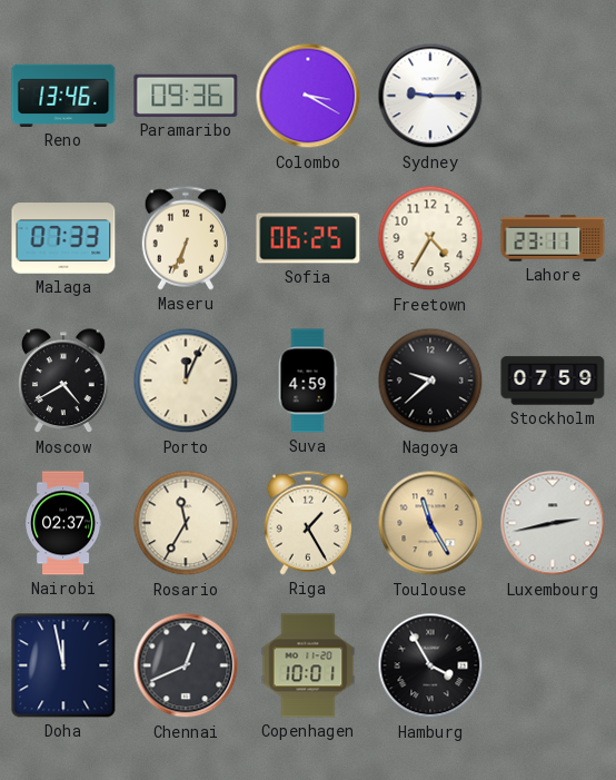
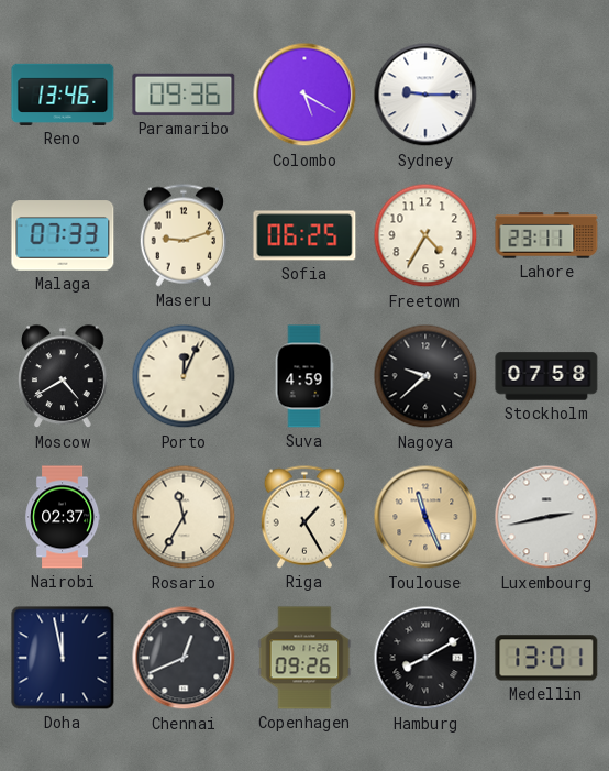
Colombo: 3:20 -> 5:20
Maseru: 6:34 -> 9:12
Stockholm: 07:59 -> 07:58
Toulouse: 11:25 -> 11:26
Copenhagen: 10:01 -> 09:26
Hamburg: 3:55 -> 8:10
Medellin: none -> 13:01
